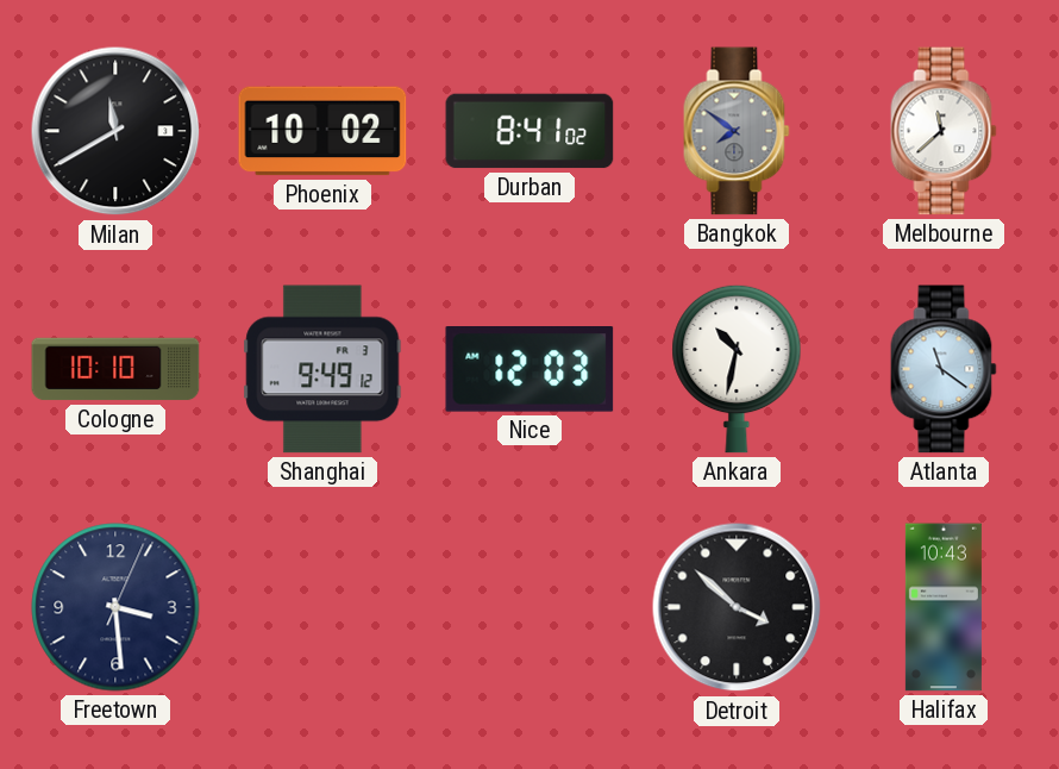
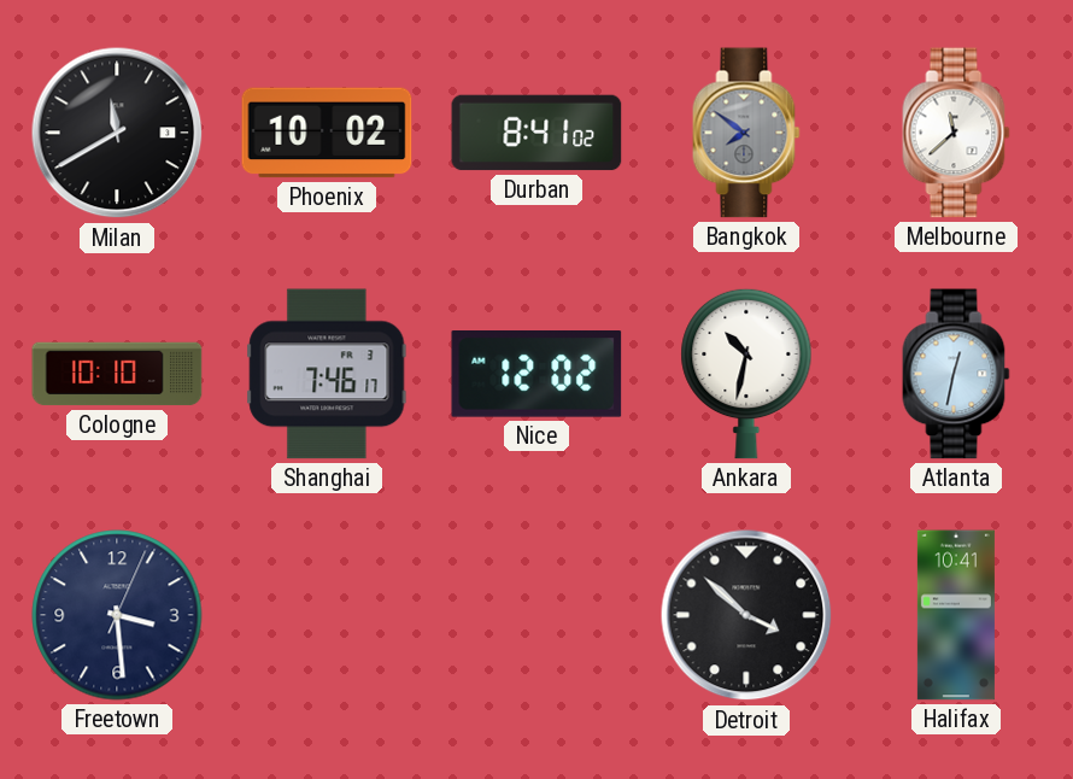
Shanghai: 9:49 -> 7:46
Nice: 12:03 -> 12:02
Atlanta: 11:21 -> 12:32
Halifax: 10:43 -> 10:41
